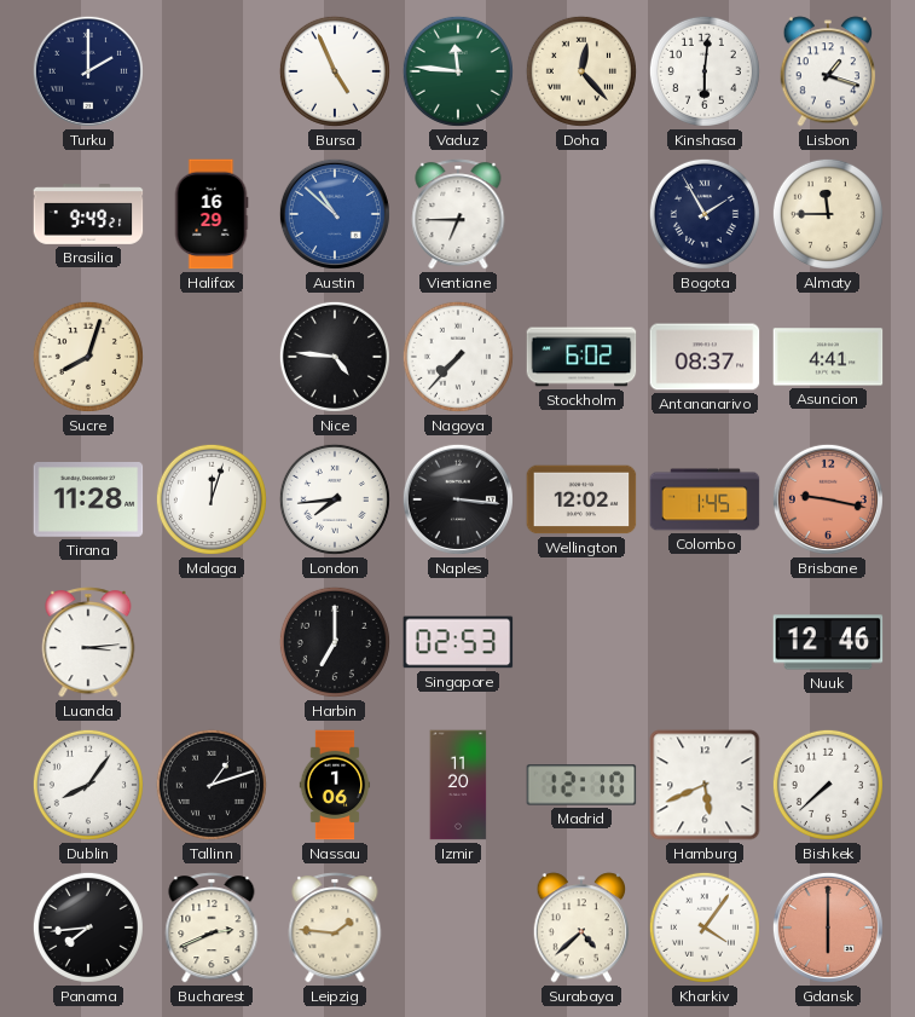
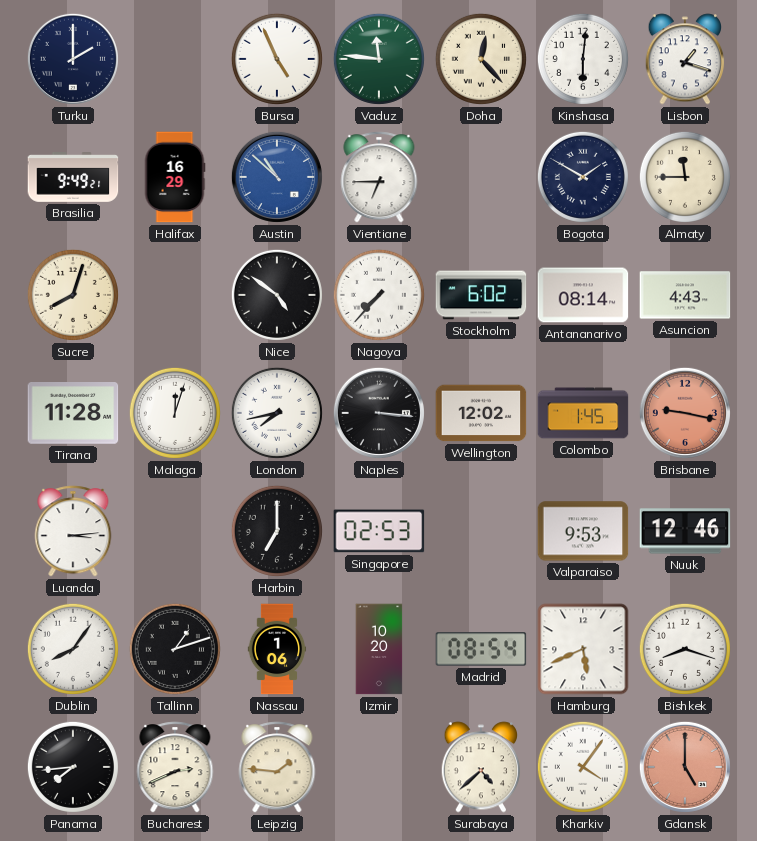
Bogota: 1:55 -> 1:50
Nice: 4:46 -> 4:51
Antananarivo: 08:37 -> 08:14
Asuncion: 4:41 -> 4:43
London: 7:44 -> 7:43
Valparaiso: none -> 9:53
Izmir: 11:20 -> 10:20
Madrid: 12:10 -> 08:54
Bishkek: 7:38 -> 8:18
Gdansk: 6:00 -> 5:00
